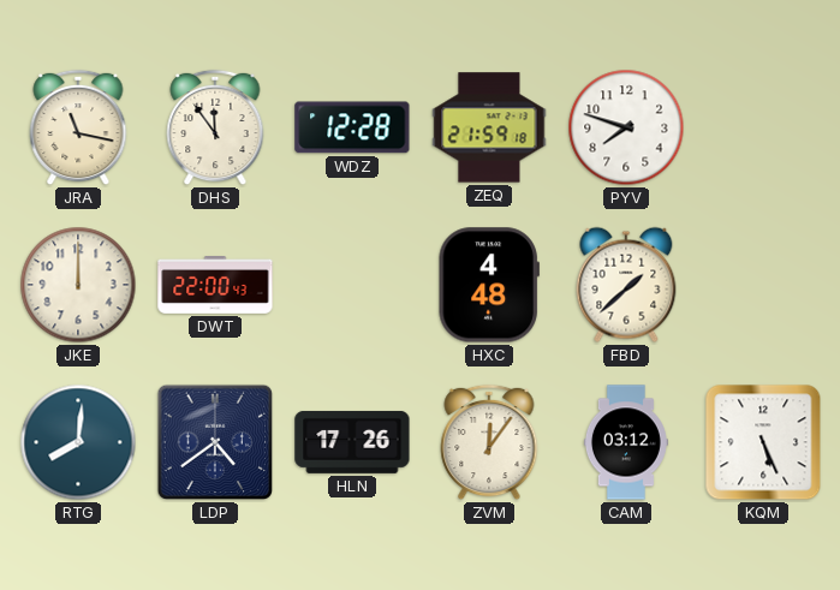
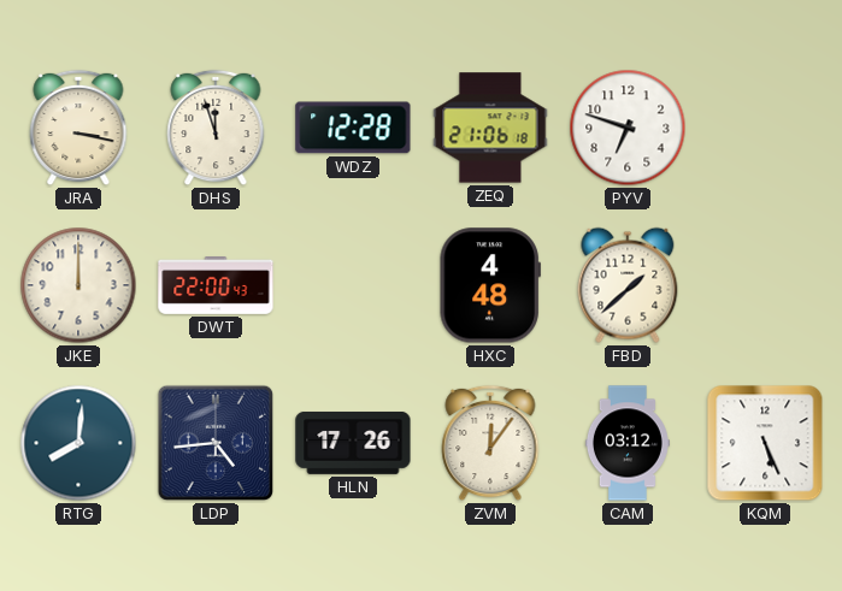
JRA: 11:17 -> 3:17
DHS: 11:54 -> 11:57
ZEQ: 21:59 -> 21:06
PYV: 7:48 -> 6:48
LDP: 4:39 -> 4:44
